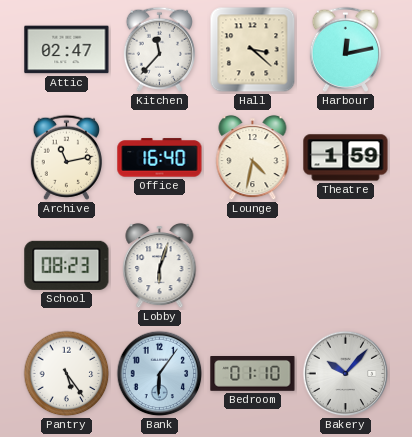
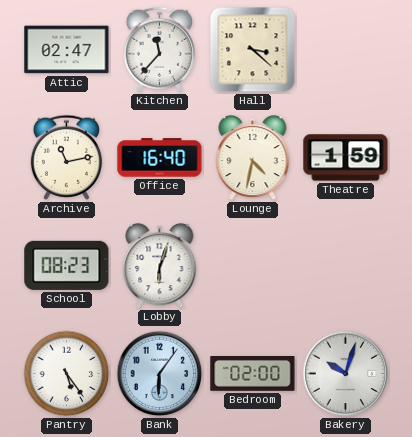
Harbour: 12:13 -> none
Bedroom: 01:10 -> 02:00
Bakery: 10:07 -> 10:03
